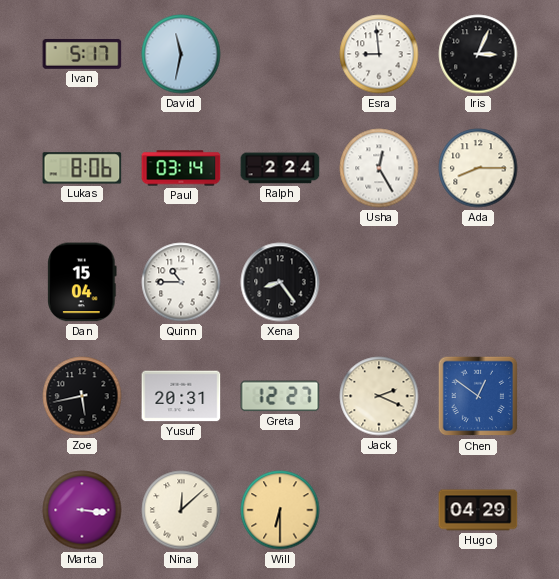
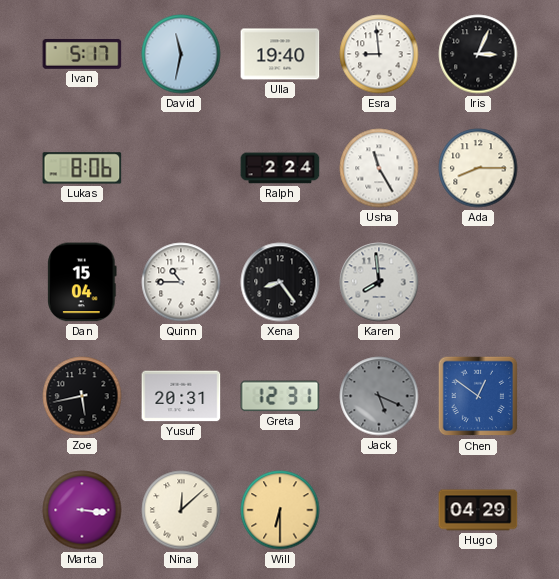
Ulla: none -> 19:40
Paul: 03:14 -> none
Usha: 12:25 -> 11:25
Karen: none -> 7:59
Greta: 12:27 -> 12:31
Jack: 2:19 -> 5:19
Jack dial: cream -> grey
